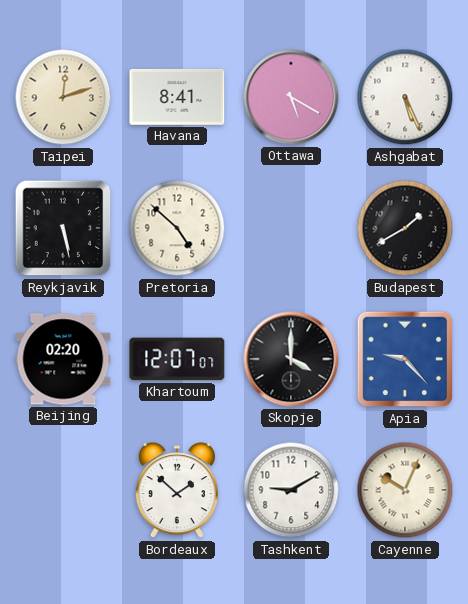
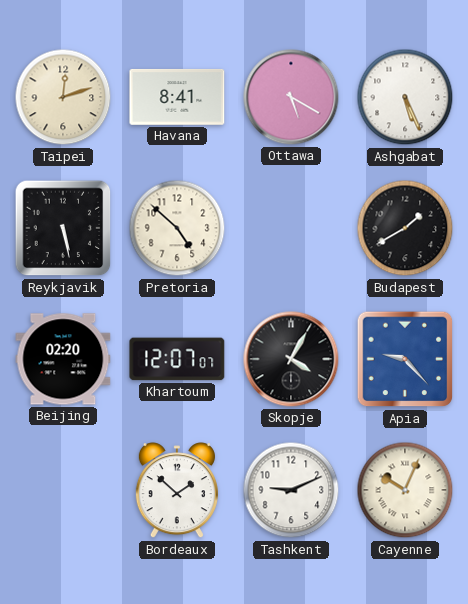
Skopje: 4:00 -> 4:05
Tashkent: 9:10 -> 9:11
